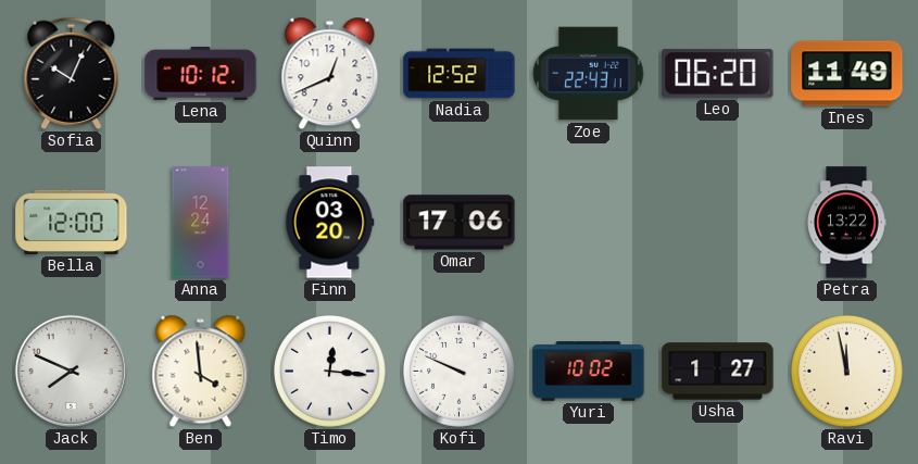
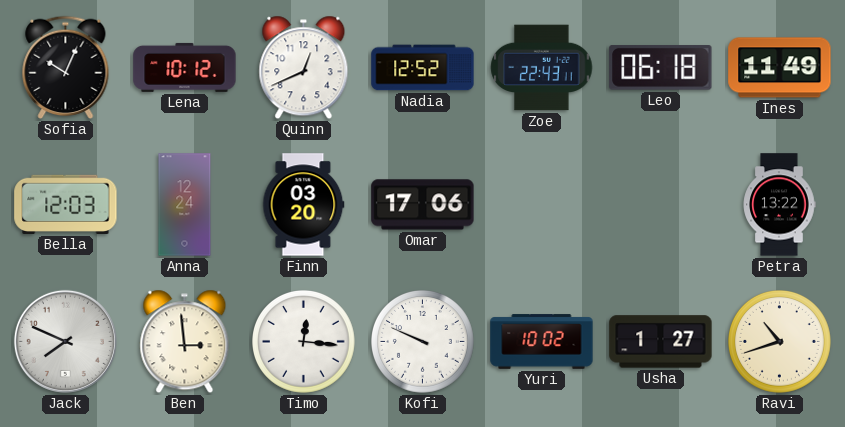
Leo: 06:20 -> 06:18
Bella: 12:00 -> 12:03
Ben: 3:59 -> 2:59
Ravi: 11:58 -> 10:42
